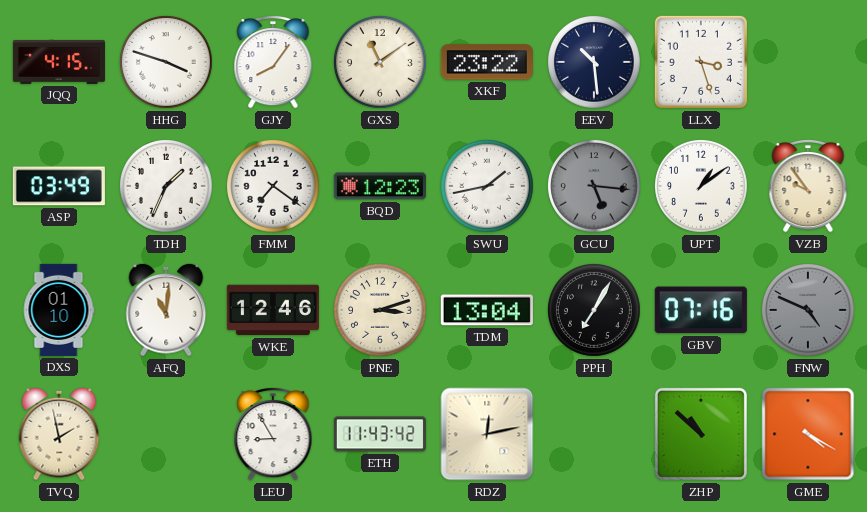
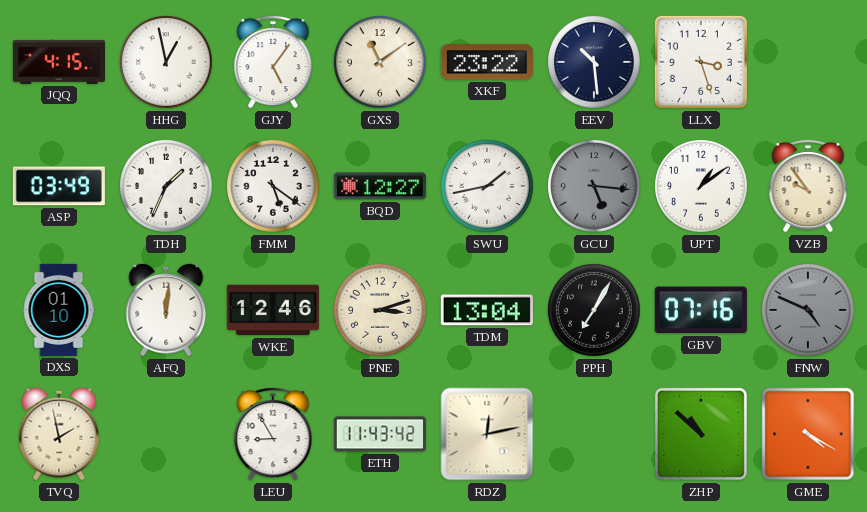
HHG: 3:48 -> 12:58
GJY: 8:06 -> 5:06
FMM: 7:21 -> 5:21
BQD: 12:23 -> 12:27
AFQ: 11:01 -> 12:01
